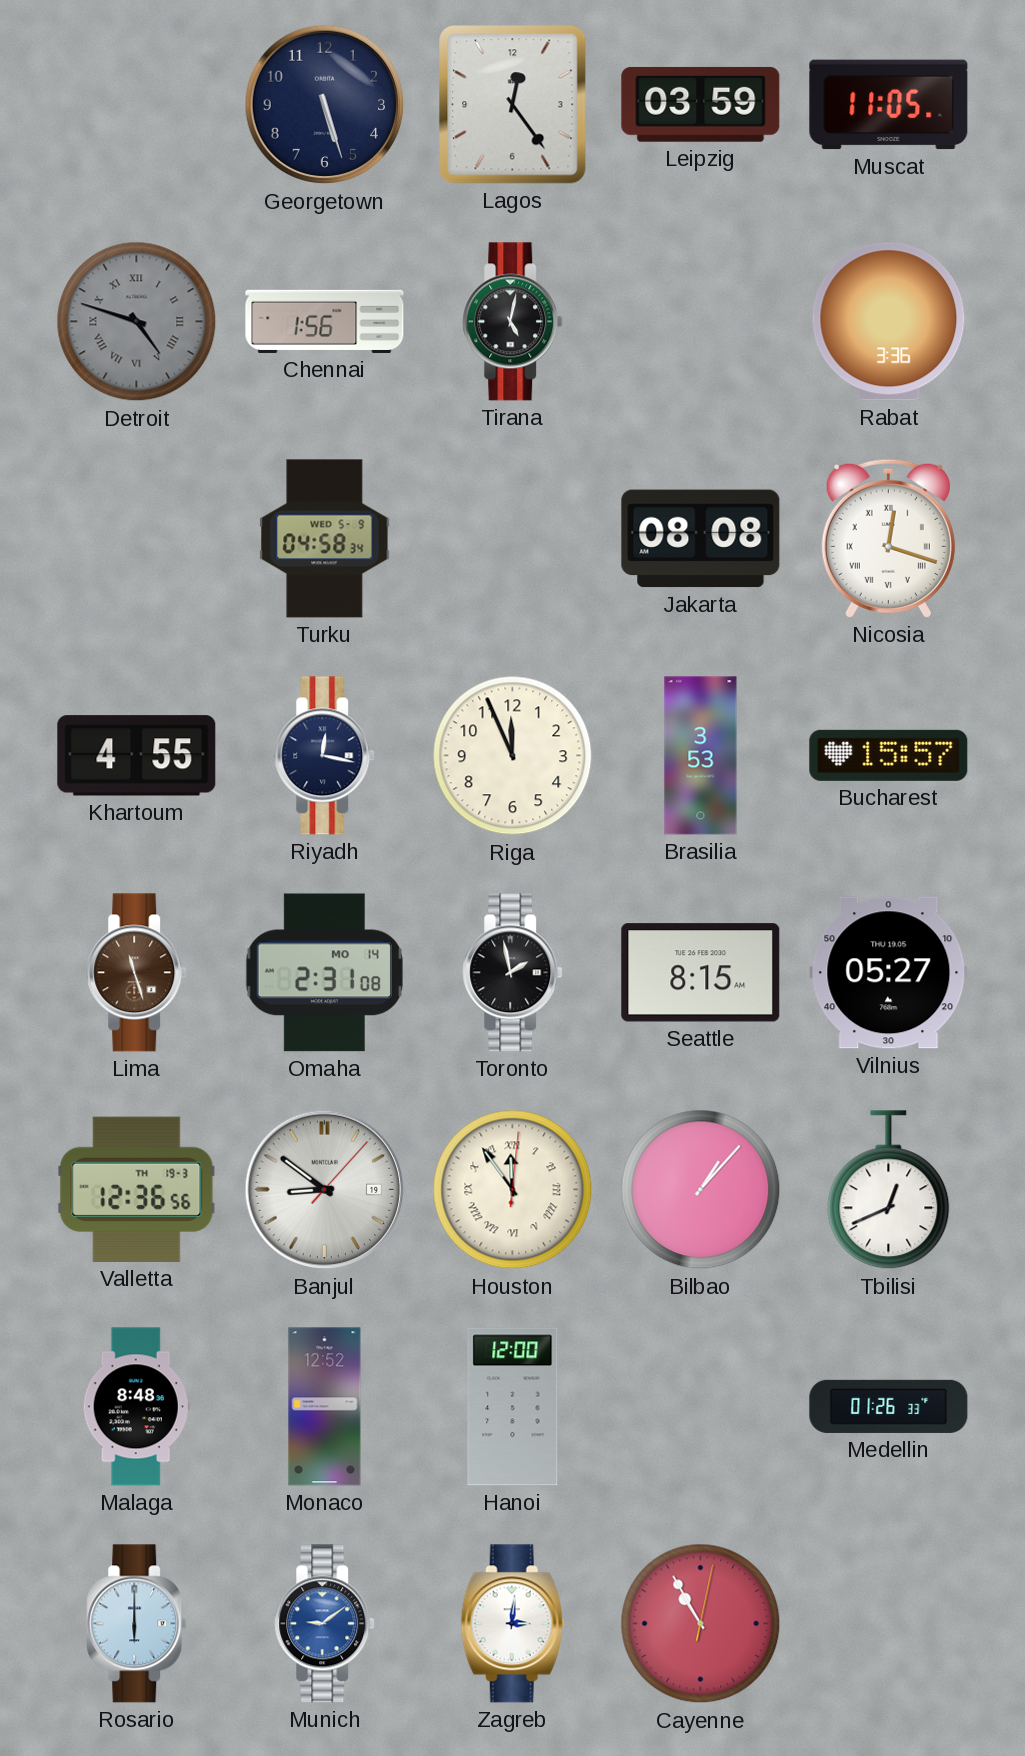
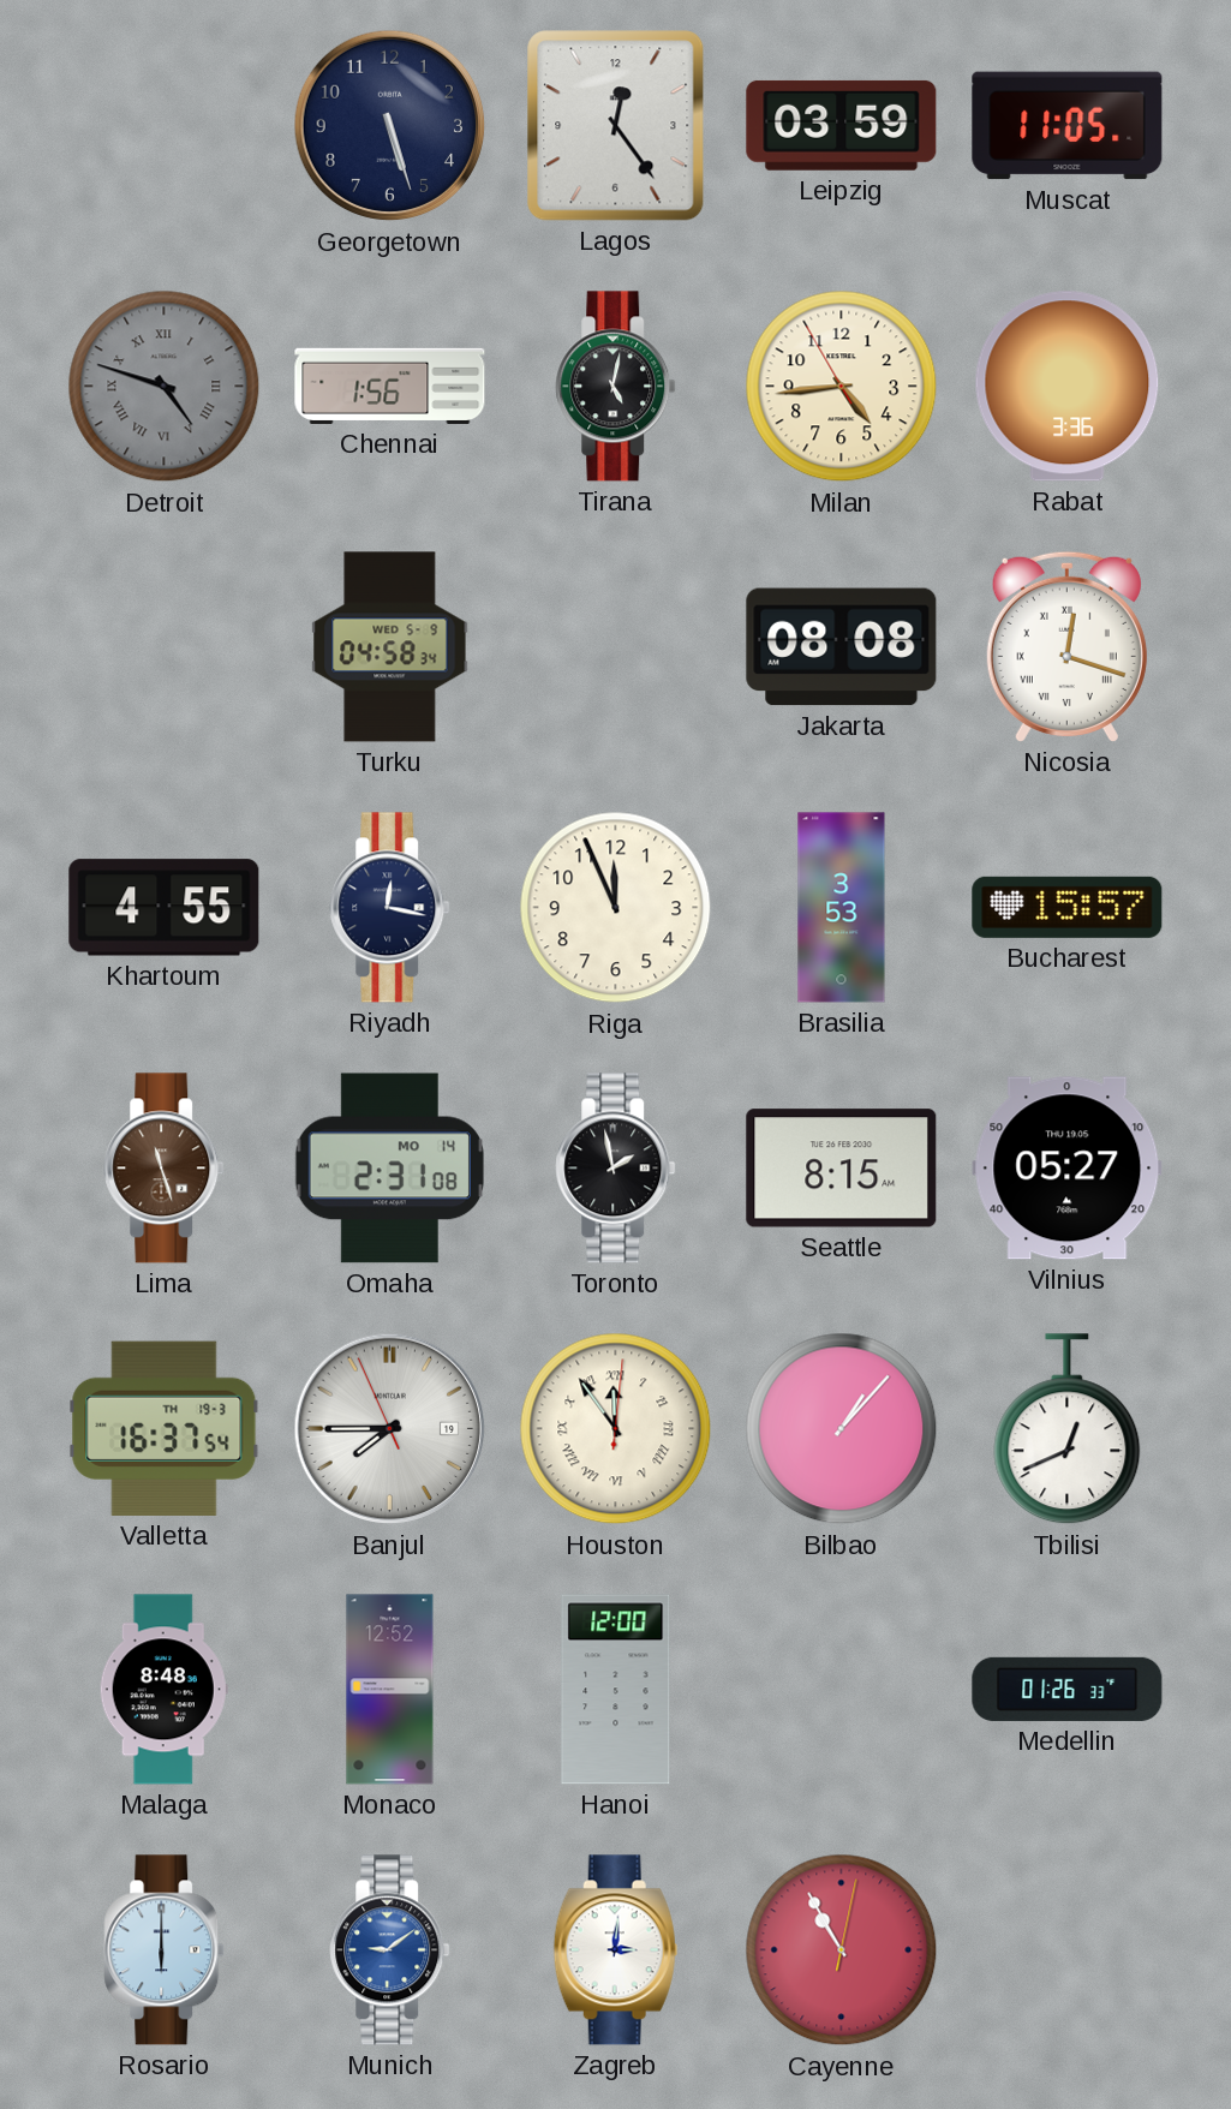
Milan: none -> 4:43
Valletta: 12:36 -> 16:37
Banjul: 8:51 -> 7:44
